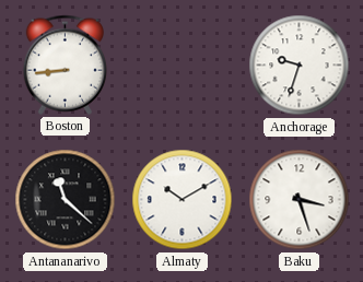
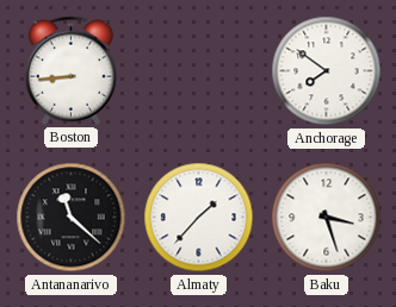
Anchorage: 9:33 -> 7:51
Almaty: 10:10 -> 1:37
